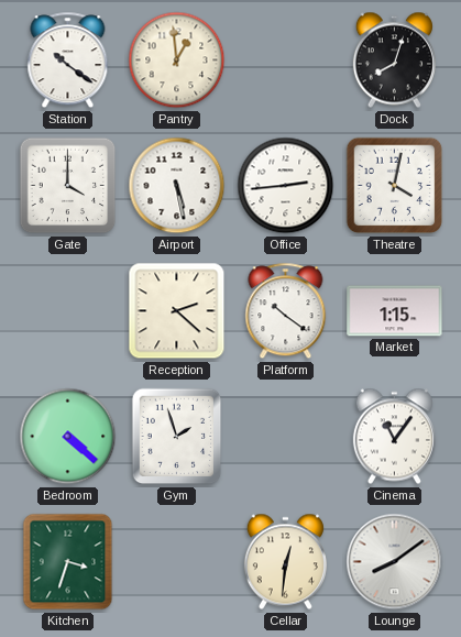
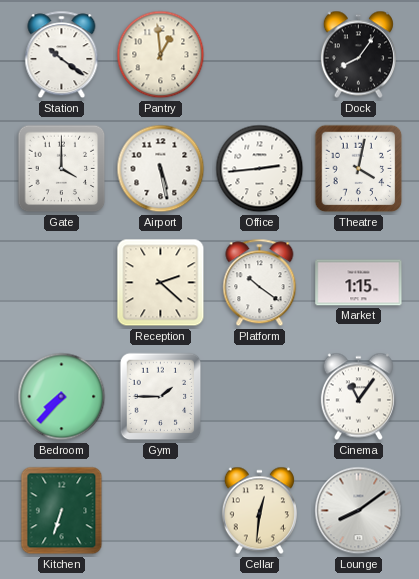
Dock: 8:03 -> 8:06
Bedroom: 4:22 -> 7:37
Gym: 1:57 -> 1:45
Kitchen: 3:33 -> 6:33
